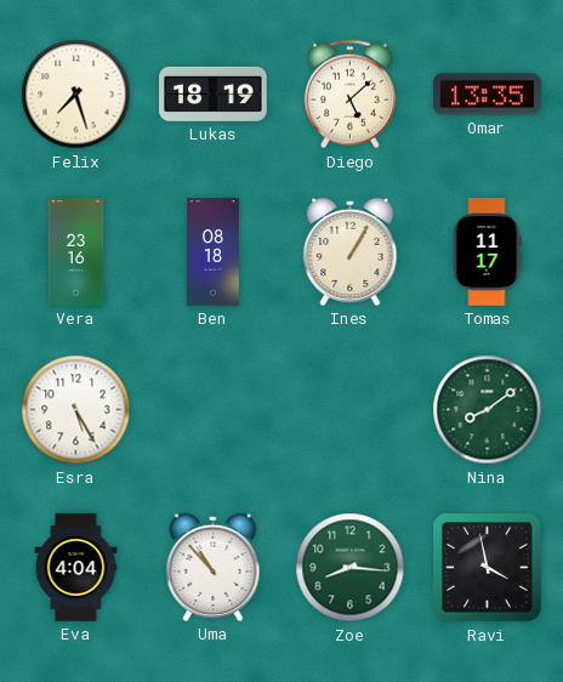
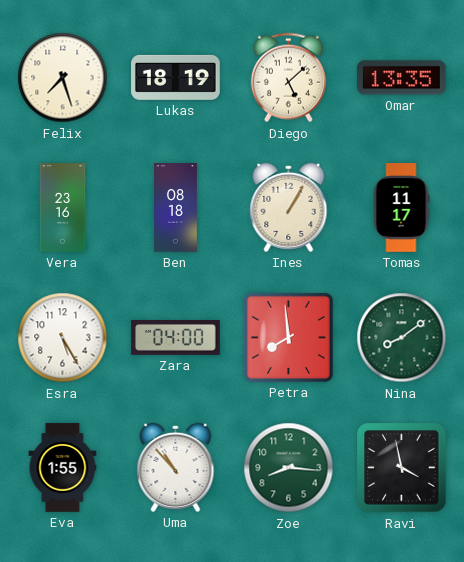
Zara: none -> 04:00
Petra: none -> 7:59
Eva: 4:04 -> 1:55
